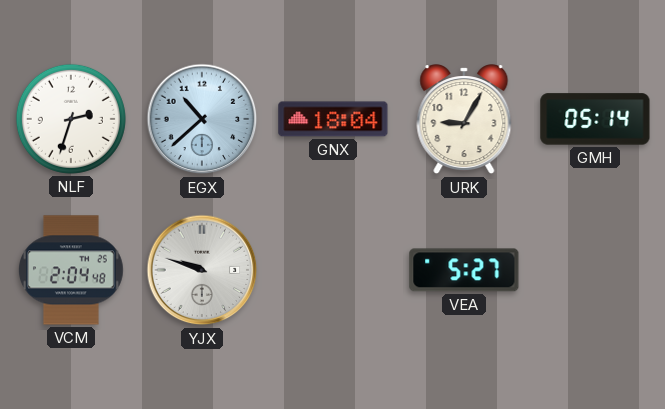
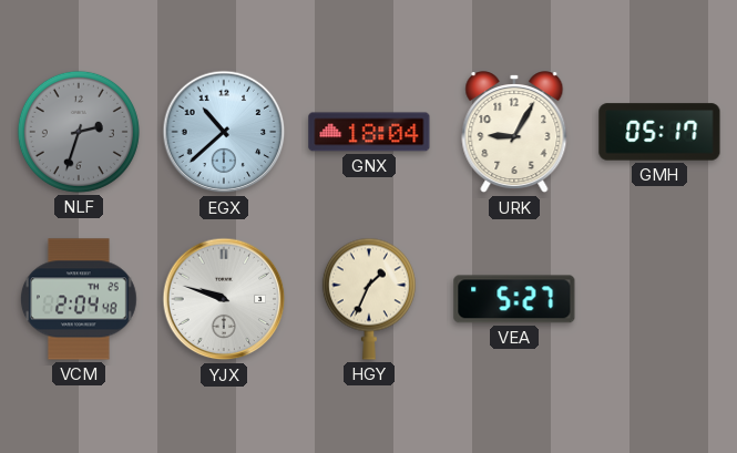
NLF dial: white -> grey
GMH: 05:14 -> 05:17
HGY: none -> 1:34
